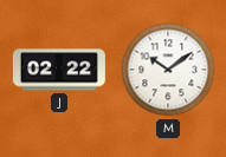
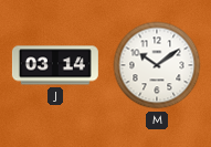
J: 02:22 -> 03:14
